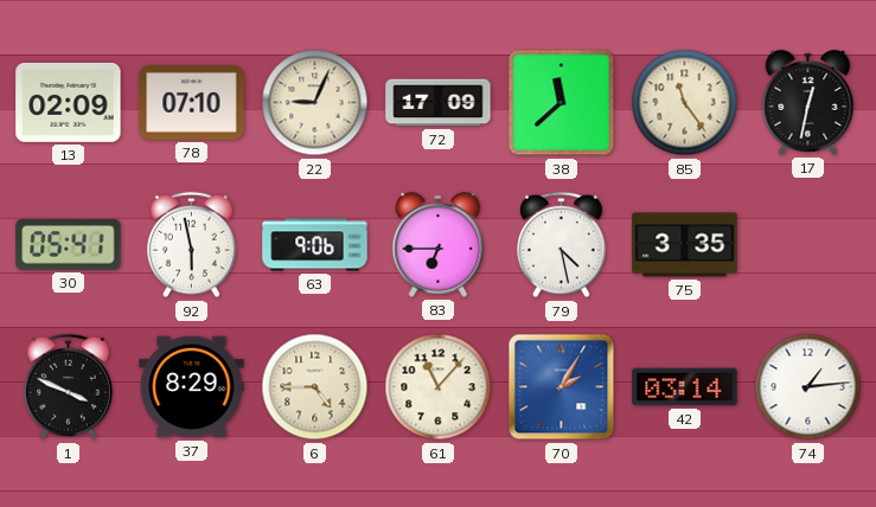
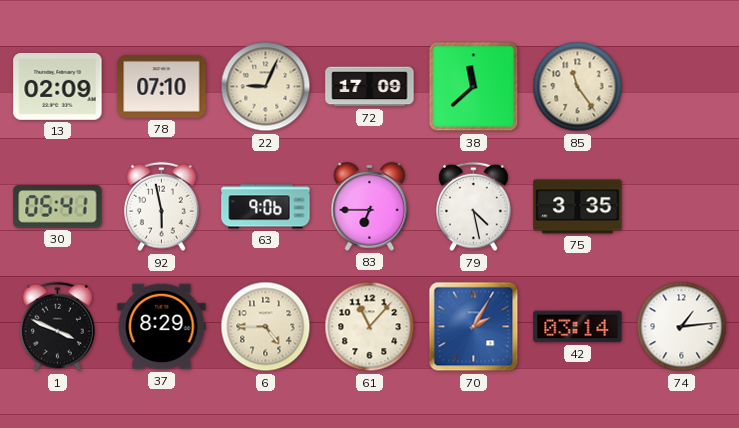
17: 12:32 -> none
